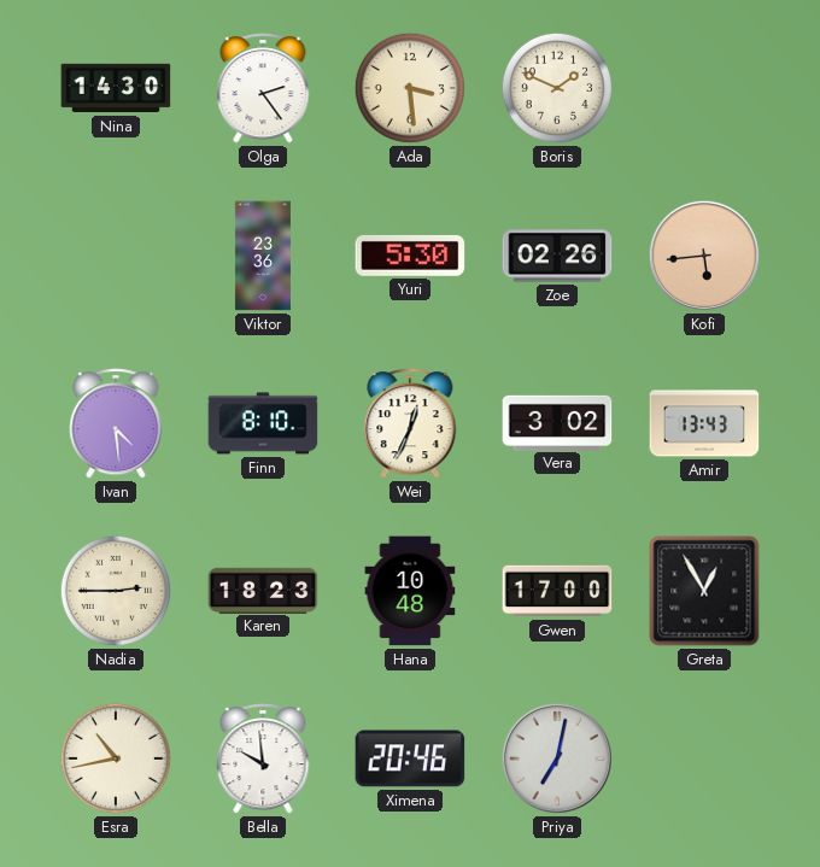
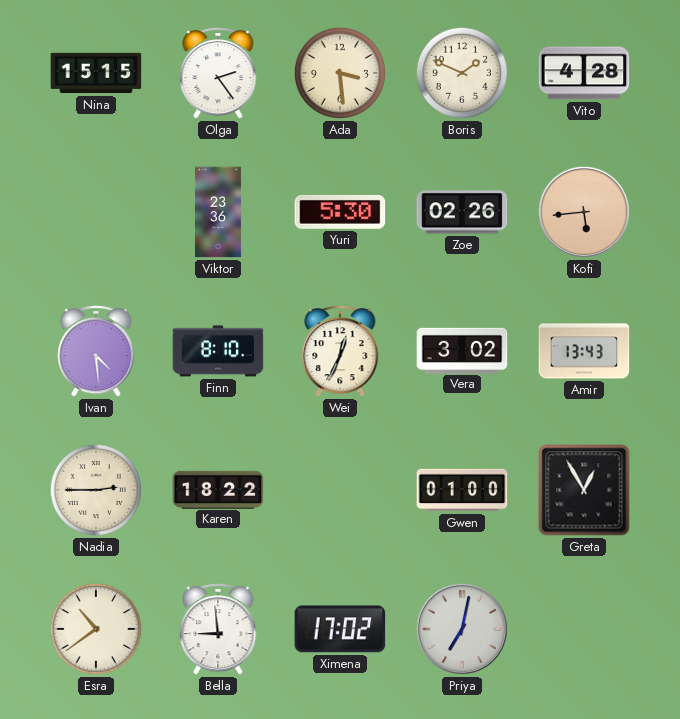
Nina: 14:30 -> 15:15
Vito: none -> 4:28
Karen: 18:23 -> 18:22
Hana: 10:48 -> none
Gwen: 17:00 -> 01:00
Esra: 10:43 -> 10:39
Bella: 9:59 -> 8:59
Ximena: 20:46 -> 17:02
